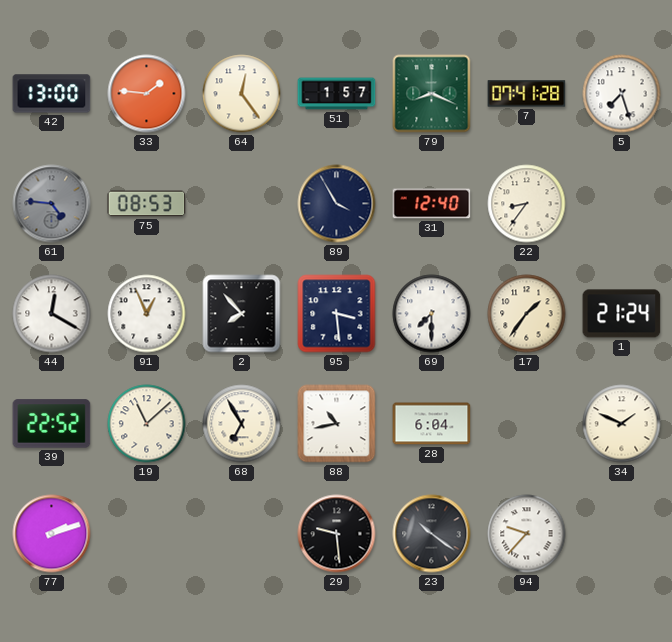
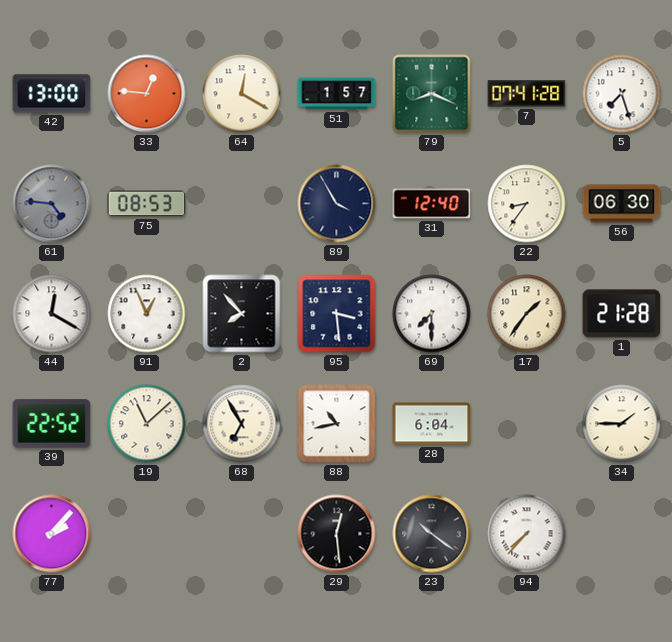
33: 1:46 -> 12:46
64: 12:24 -> 12:20
56: none -> 06:30
1: 21:24 -> 21:28
34: 1:49 -> 1:45
77: 2:12 -> 2:07
29: 9:29 -> 12:29
94: 9:37 -> 7:37
